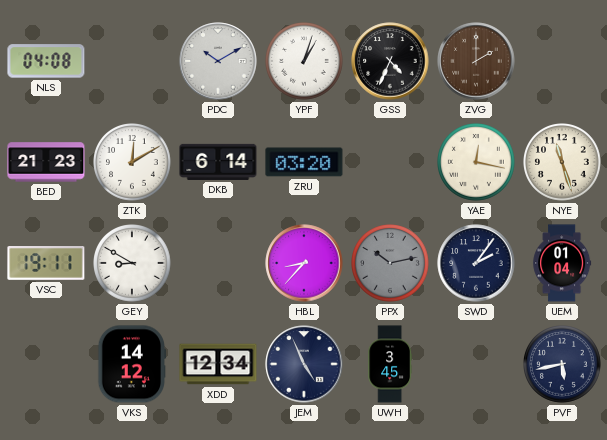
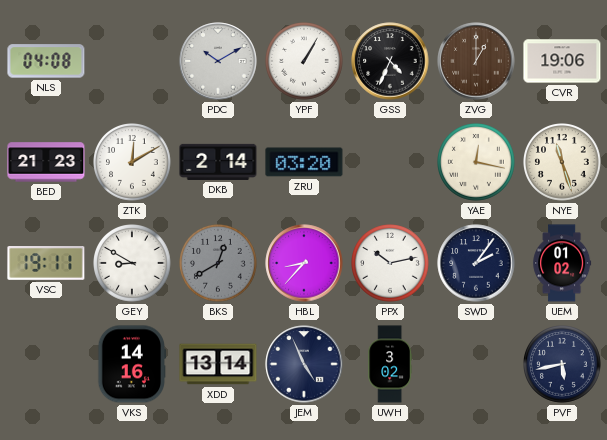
YPF: 1:03 -> 1:05
ZVG: 2:00 -> 1:00
CVR: none -> 19:06
DKB: 6:14 -> 2:14
BKS: none -> 12:40
PPX dial: grey -> white
UEM: 01:04 -> 01:02
VKS: 14:12 -> 14:16
XDD: 12:34 -> 13:14
UWH: 3:45 -> 3:02
